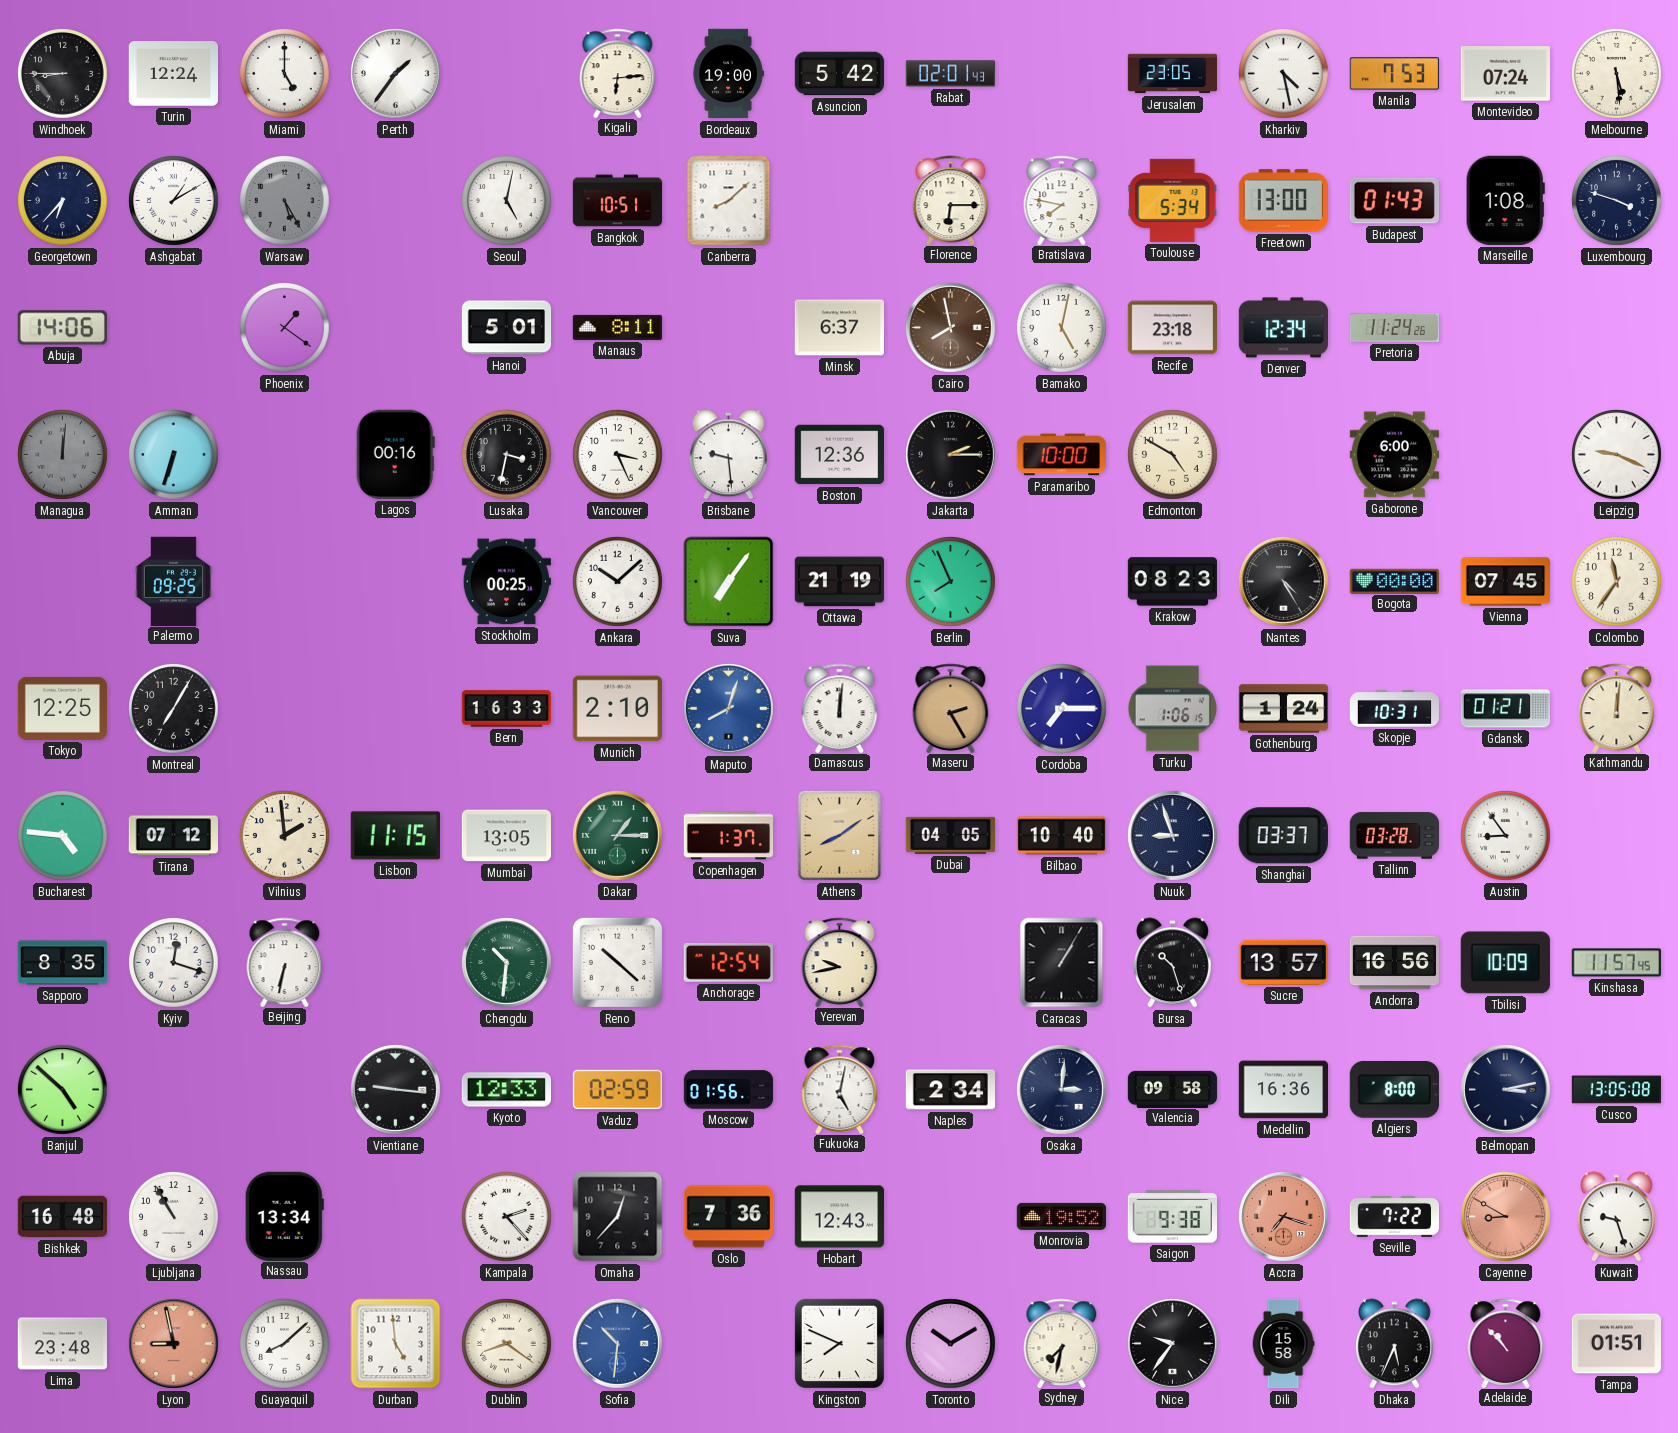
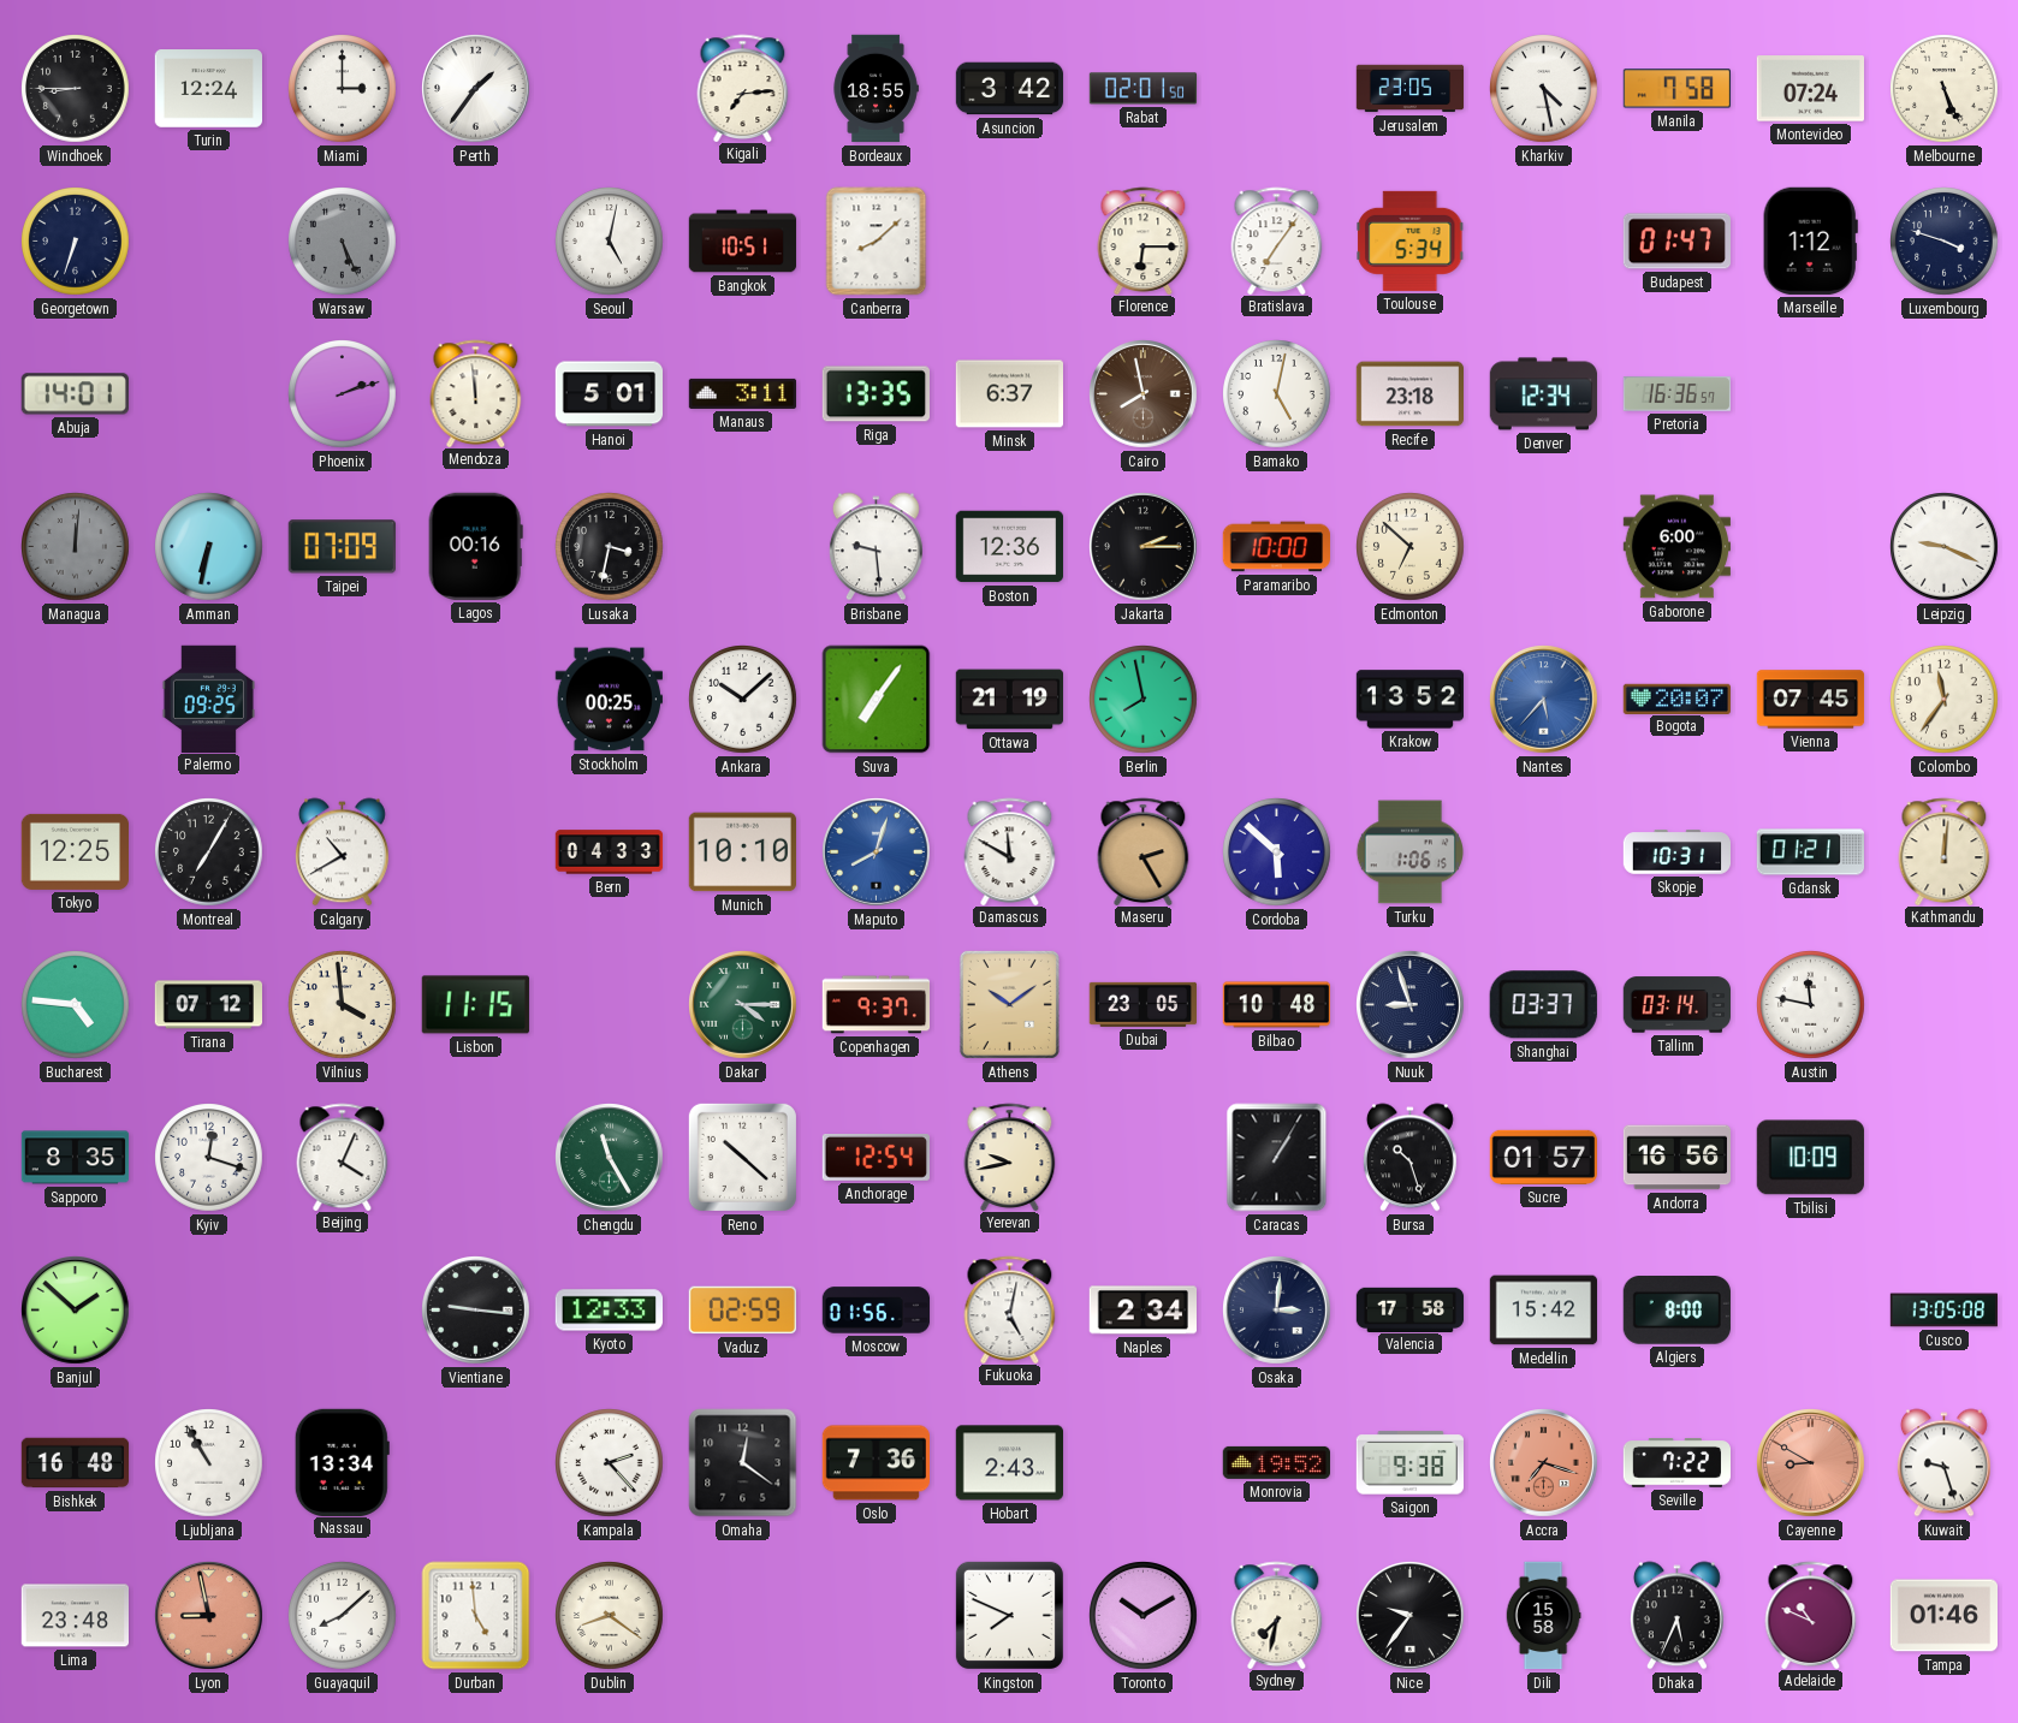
Miami: 5:00 -> 3:00
Kigali: 6:14 -> 7:14
Bordeaux: 19:00 -> 18:55
Asuncion: 5:42 -> 3:42
Rabat: 02:01:43 -> 02:01:50
Manila: 7:53 -> 7:58
Melbourne: 5:29 -> 5:26
Georgetown: 6:37 -> 6:33
Ashgabat: 1:10 -> none
Warsaw: 5:25 -> 5:26
Bratislava: 7:47 -> 7:06
Freetown: 13:00 -> none
Budapest: 01:43 -> 01:47
Marseille: 1:08 -> 1:12
Abuja: 14:06 -> 14:01
Phoenix: 1:21 -> 2:12
Mendoza: none -> 11:59
Manaus: 8:11 -> 3:11
Riga: none -> 13:35
Pretoria: 11:24 -> 16:36
Amman: 6:33 -> 6:32
Taipei: none -> 07:09
Vancouver: 3:26 -> none
Edmonton: 4:50 -> 6:52
Berlin: 7:56 -> 7:58
Krakow: 08:23 -> 13:52
Nantes: 4:25 -> 5:37
Nantes dial: black -> blue
Bogota: 00:00 -> 20:07
Calgary: none -> 10:40
Bern: 16:33 -> 04:33
Munich: 2:10 -> 10:10
Damascus: 12:01 -> 11:50
Cordoba: 7:15 -> 5:52
Gothenburg: 1:24 -> none
Vilnius: 1:59 -> 3:59
Mumbai: 13:05 -> none
Dakar: 1:15 -> 4:15
Copenhagen: 1:37 -> 9:37
Athens: 8:09 -> 10:09
Dubai: 04:05 -> 23:05
Bilbao: 10:40 -> 10:48
Tallinn: 03:28 -> 03:14
Austin: 8:54 -> 11:47
Beijing: 6:32 -> 4:04
Chengdu: 10:31 -> 11:25
Sucre: 13:57 -> 01:57
Kinshasa: 11:57 -> none
Banjul: 4:52 -> 1:52
Valencia: 09:58 -> 17:58
Medellin: 16:36 -> 15:42
Belmopan: 3:13 -> none
Omaha: 12:37 -> 12:21
Hobart: 12:43 -> 2:43
Sofia: 10:31 -> none
Adelaide: 10:53 -> 10:49
Tampa: 01:51 -> 01:46
